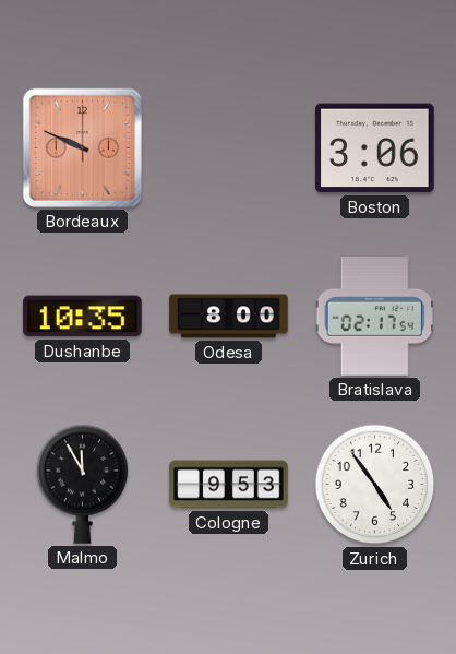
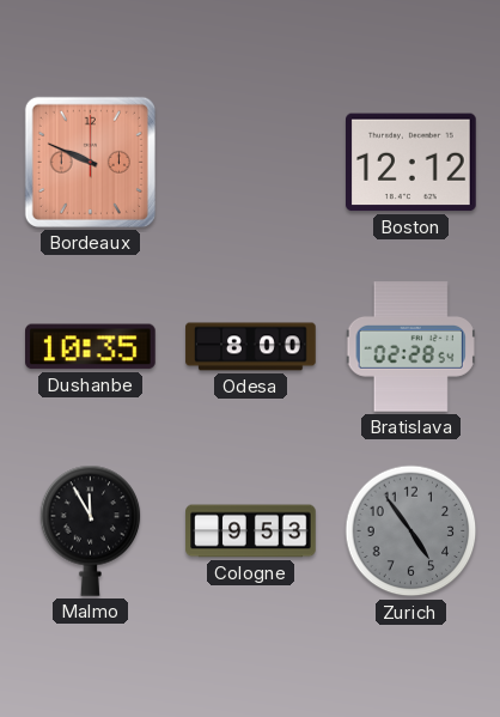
Boston: 3:06 -> 12:12
Bratislava: 02:17 -> 02:28
Zurich dial: white -> grey
